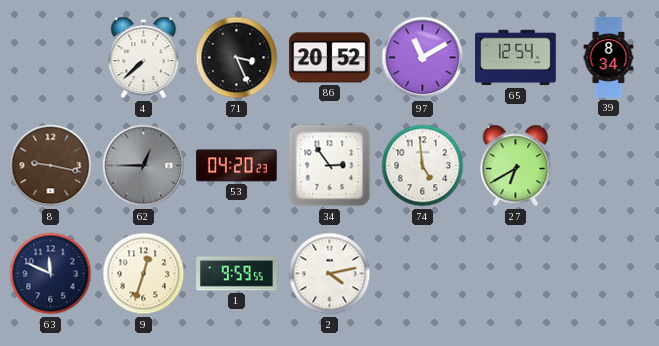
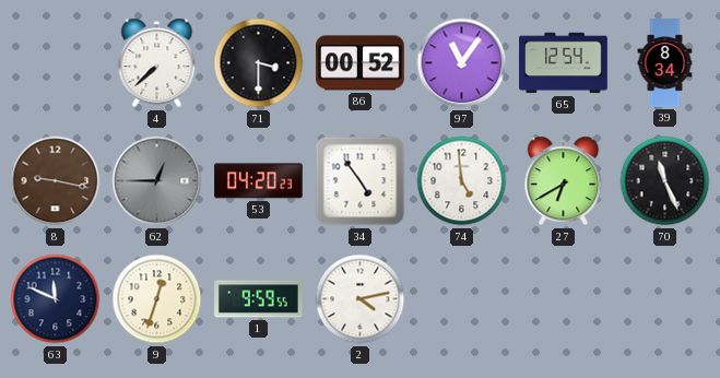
71: 3:26 -> 3:30
86: 20:52 -> 00:52
97: 11:10 -> 11:06
34: 2:54 -> 4:54
70: none -> 11:26
